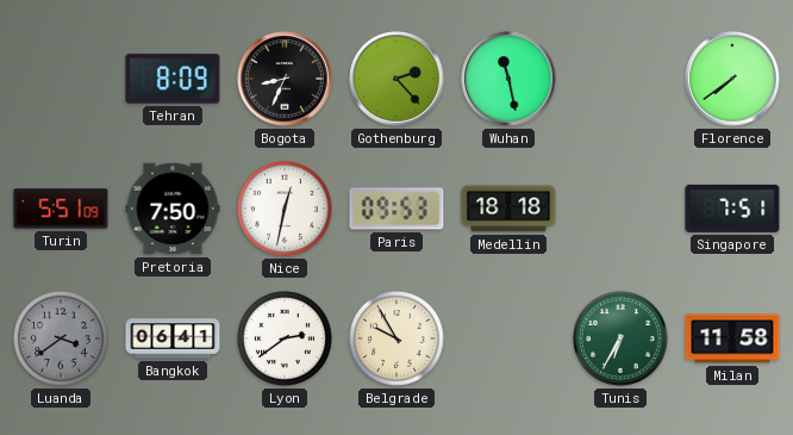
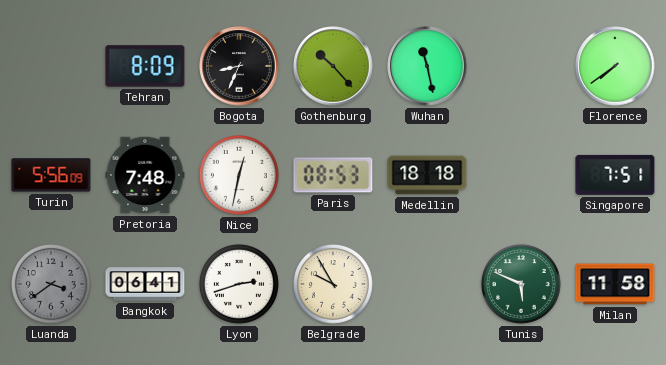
Gothenburg: 2:23 -> 10:23
Turin: 5:51 -> 5:56
Pretoria: 7:50 -> 7:48
Paris: 09:53 -> 08:53
Lyon: 2:39 -> 2:42
Tunis: 6:35 -> 5:49
